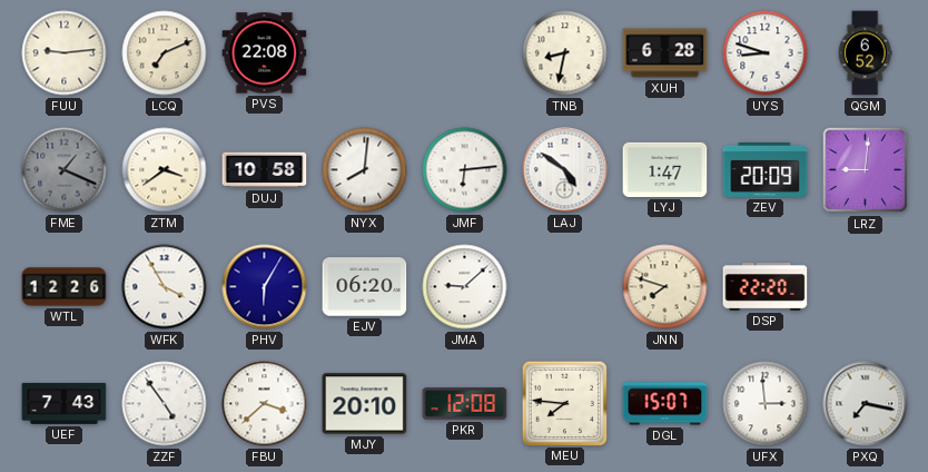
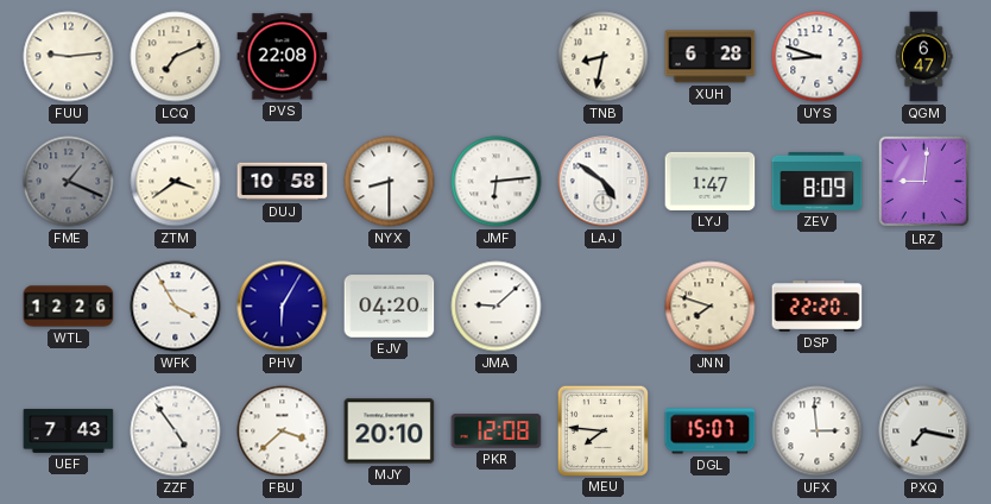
QGM: 6:52 -> 6:47
NYX: 8:01 -> 8:30
ZEV: 20:09 -> 8:09
EJV: 06:20 -> 04:20
